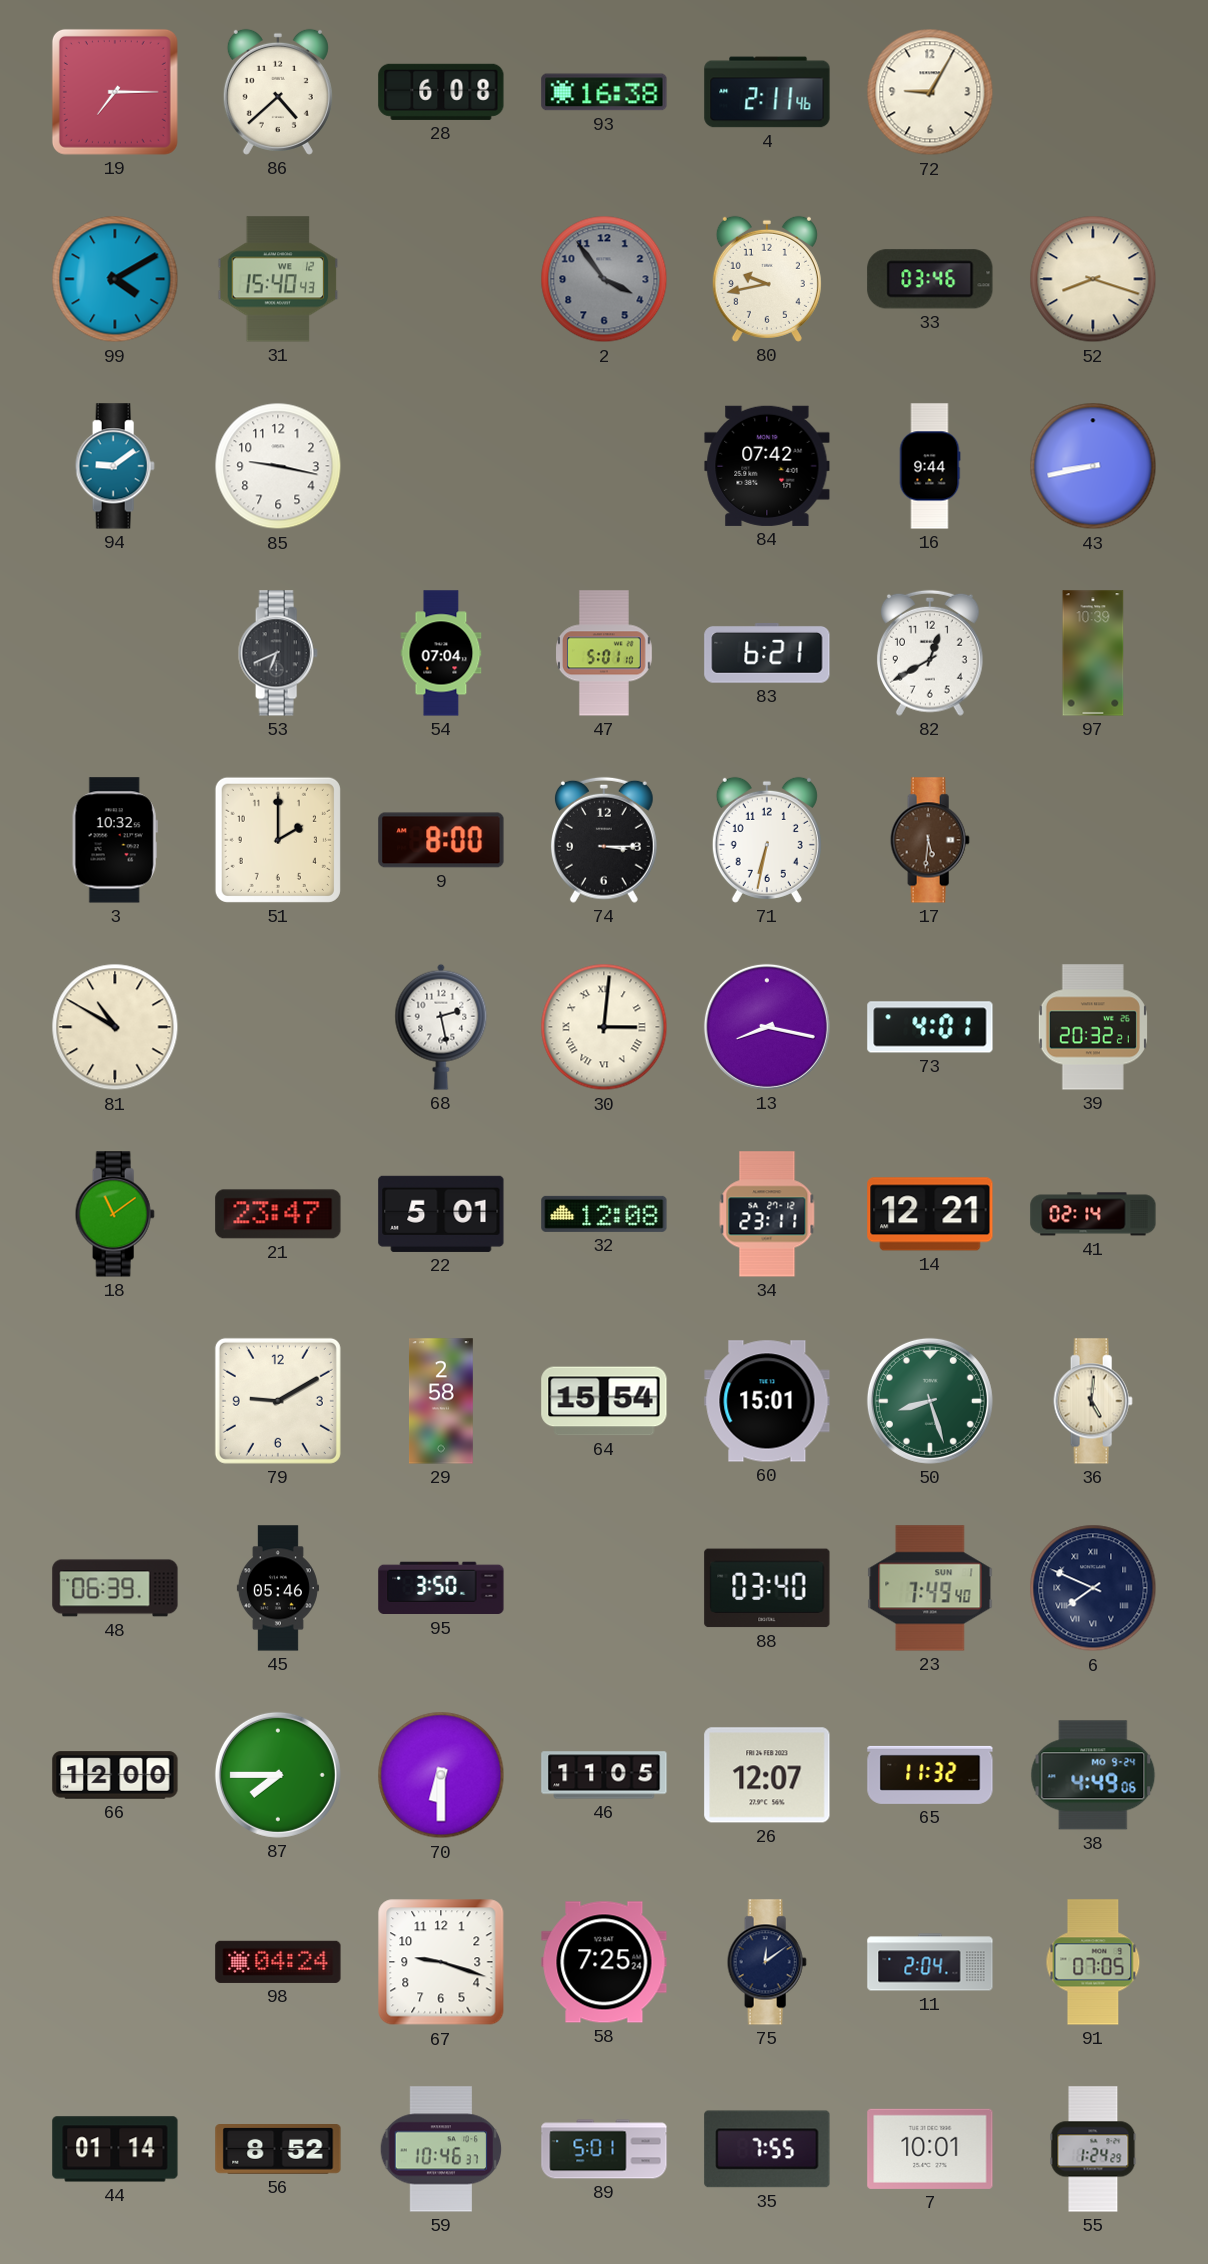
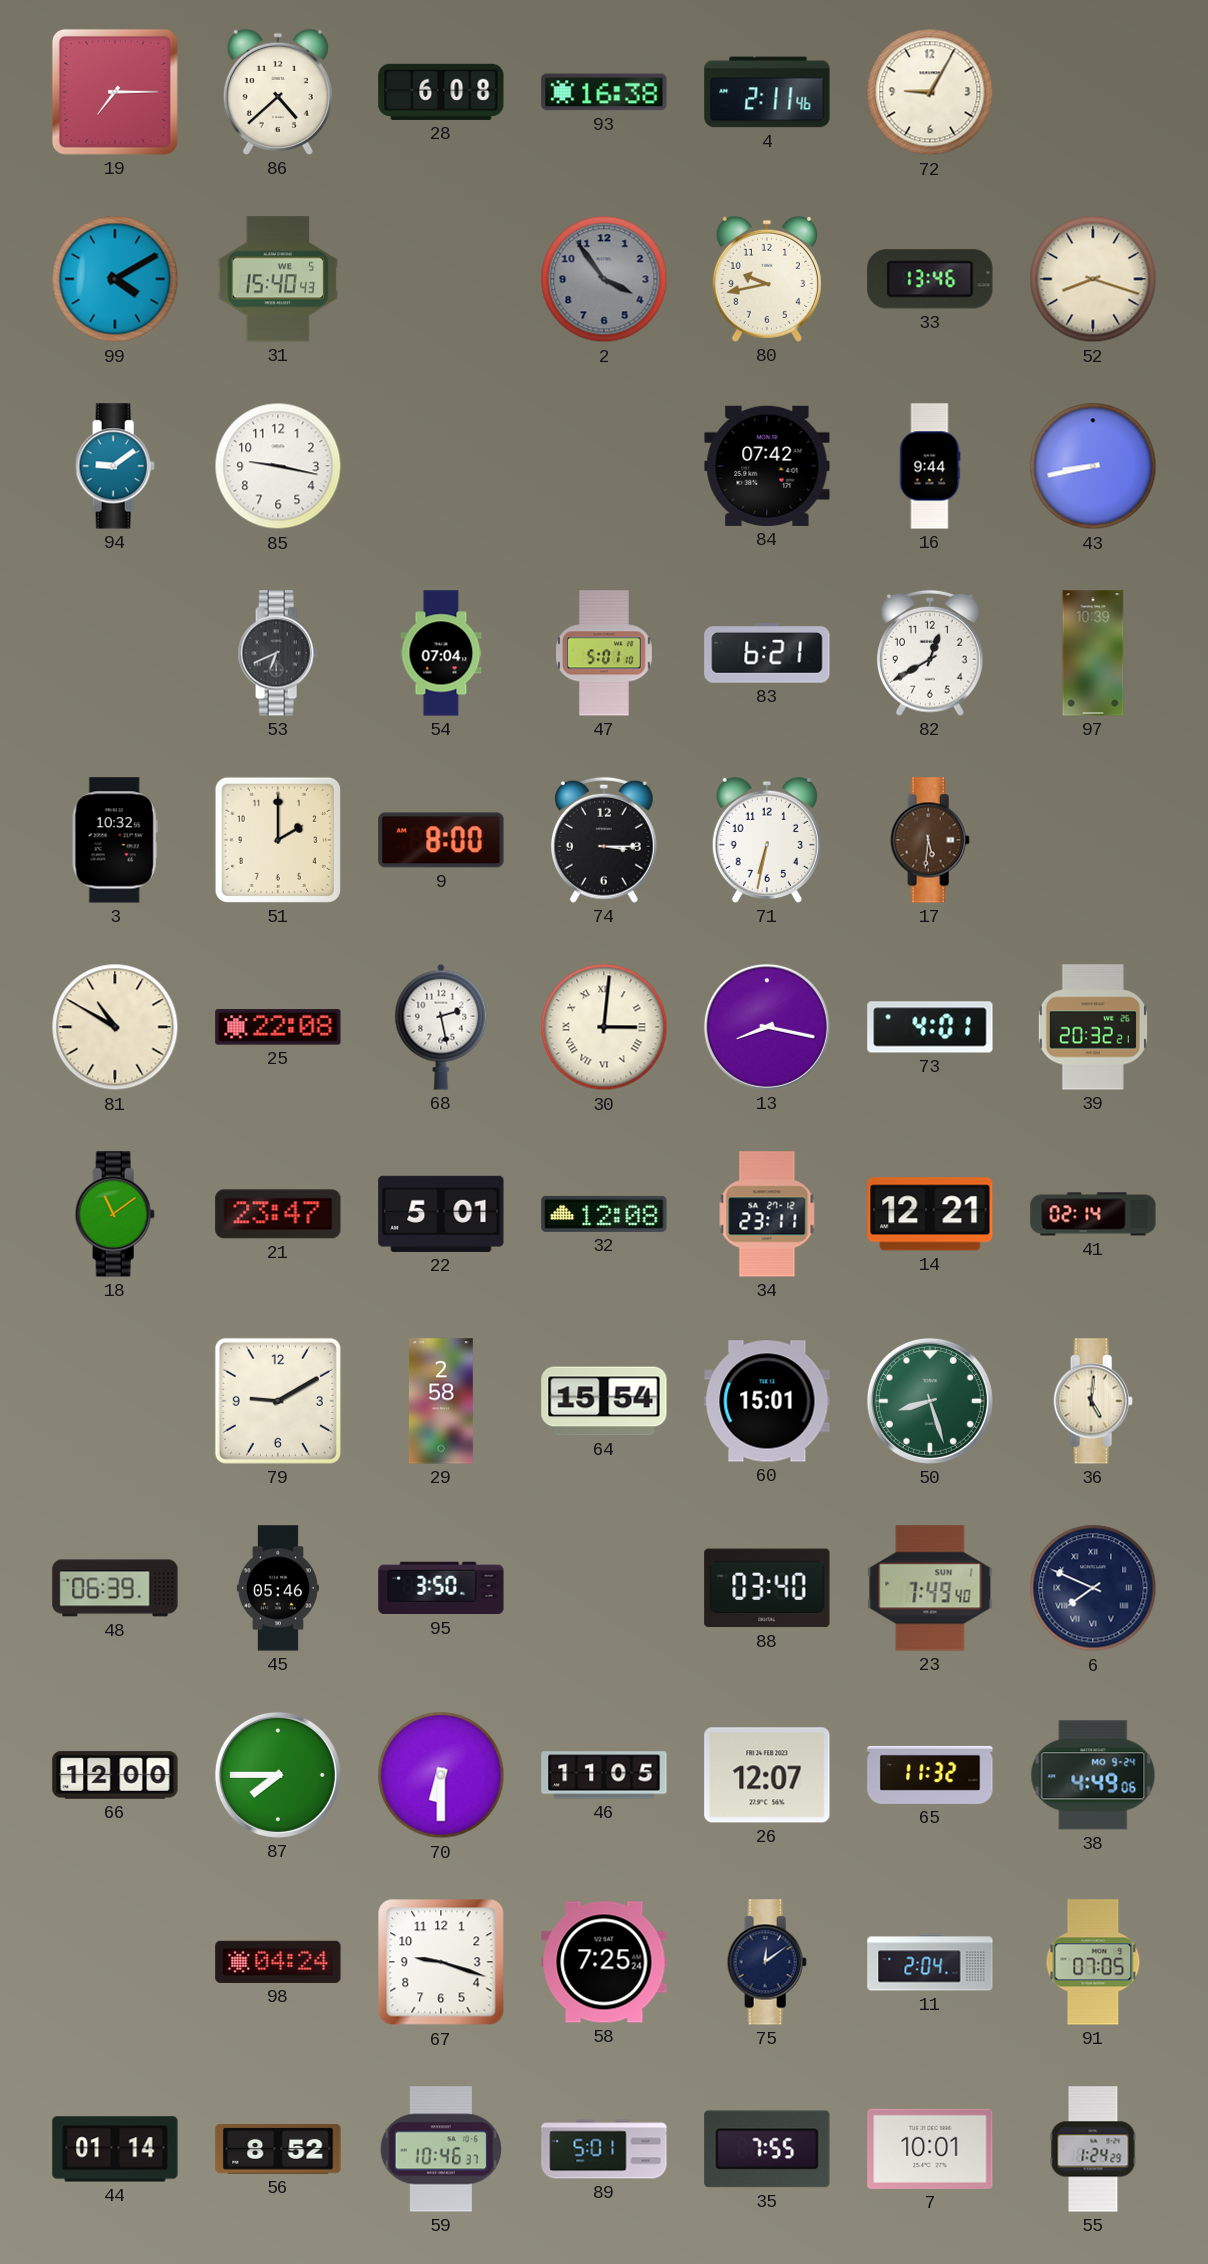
31 date: WE 12 -> WE 5
33: 03:46 -> 13:46
25: none -> 22:08
